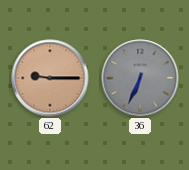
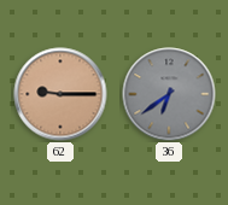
36: 6:34 -> 6:39
